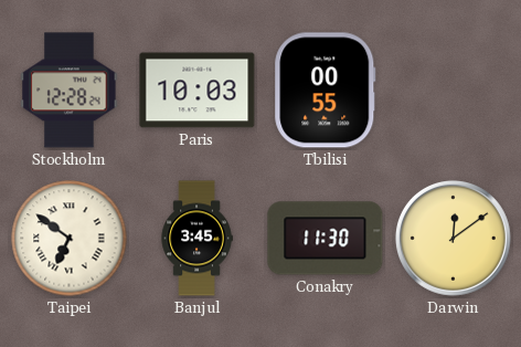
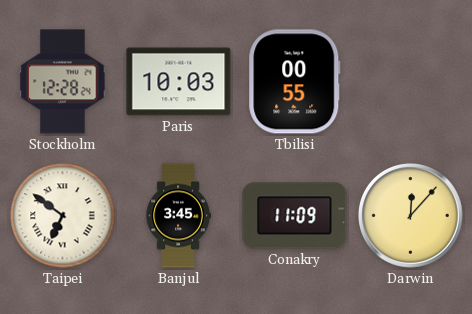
Conakry: 11:30 -> 11:09
Darwin: 12:09 -> 12:07
